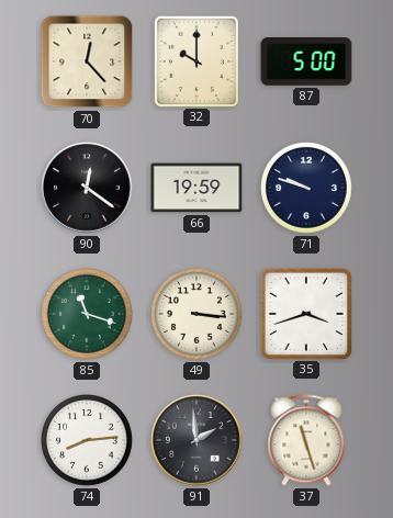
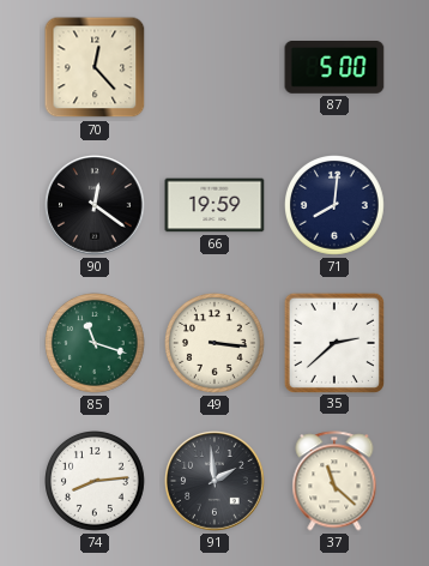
32: 10:00 -> none
71: 9:48 -> 8:01
35: 3:42 -> 2:38
37: 11:27 -> 11:22
